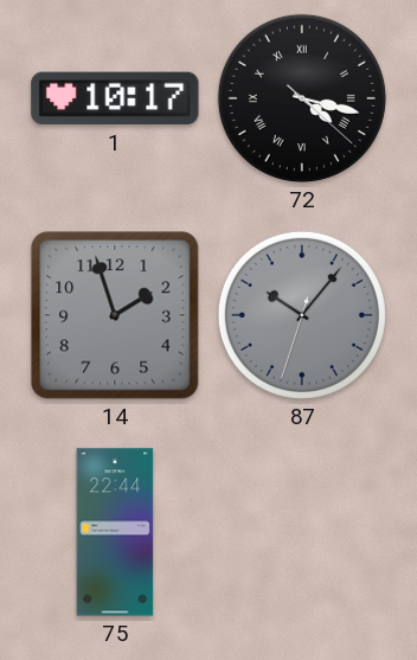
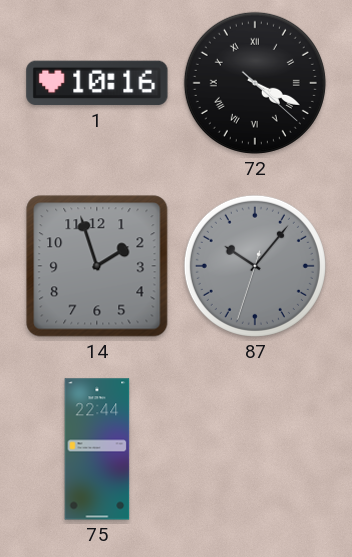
1: 10:17 -> 10:16
72: 4:17 -> 4:19
